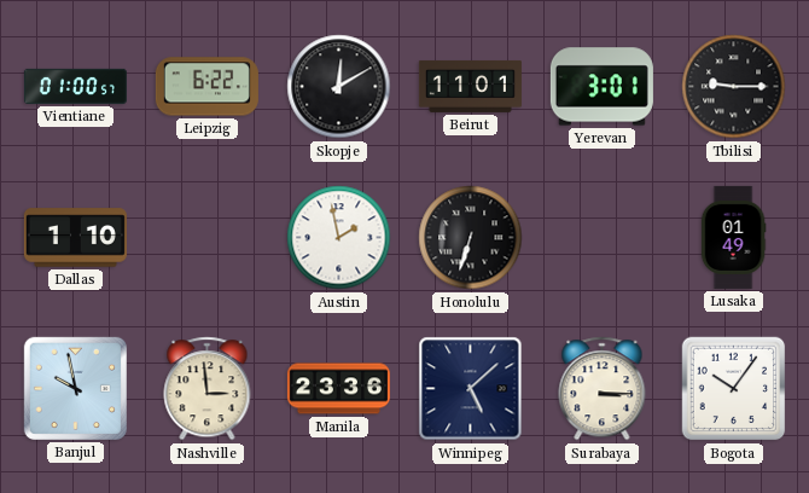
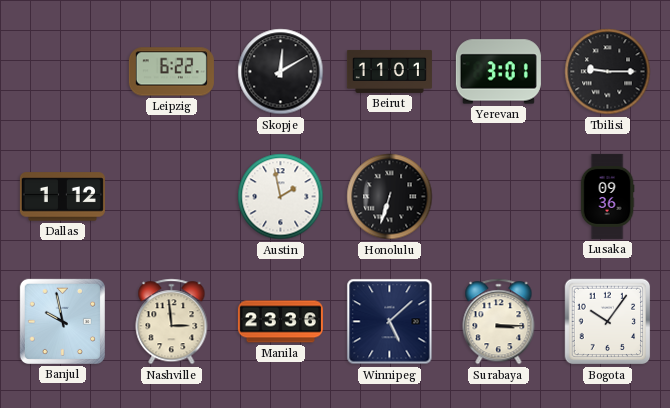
Vientiane: 01:00 -> none
Dallas: 1:10 -> 1:12
Lusaka: 01:49 -> 09:36
